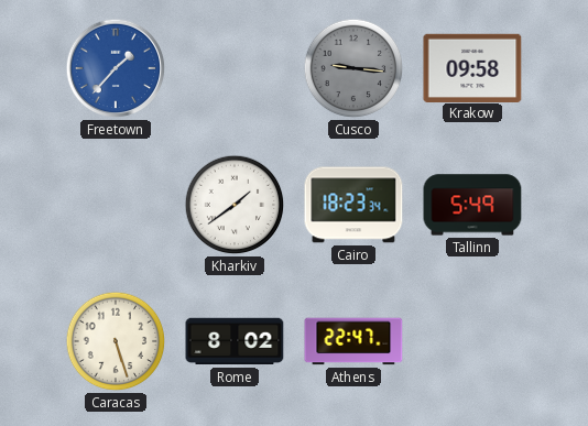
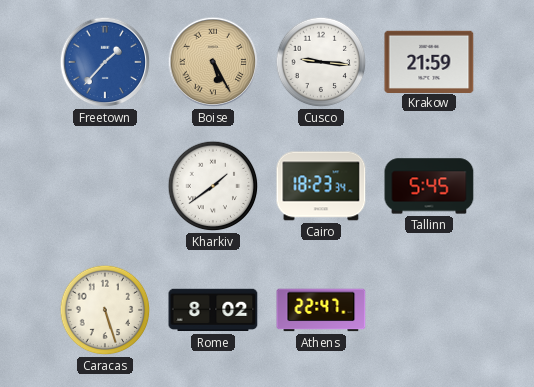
Boise: none -> 5:25
Cusco dial: grey -> white
Krakow: 09:58 -> 21:59
Tallinn: 5:49 -> 5:45
